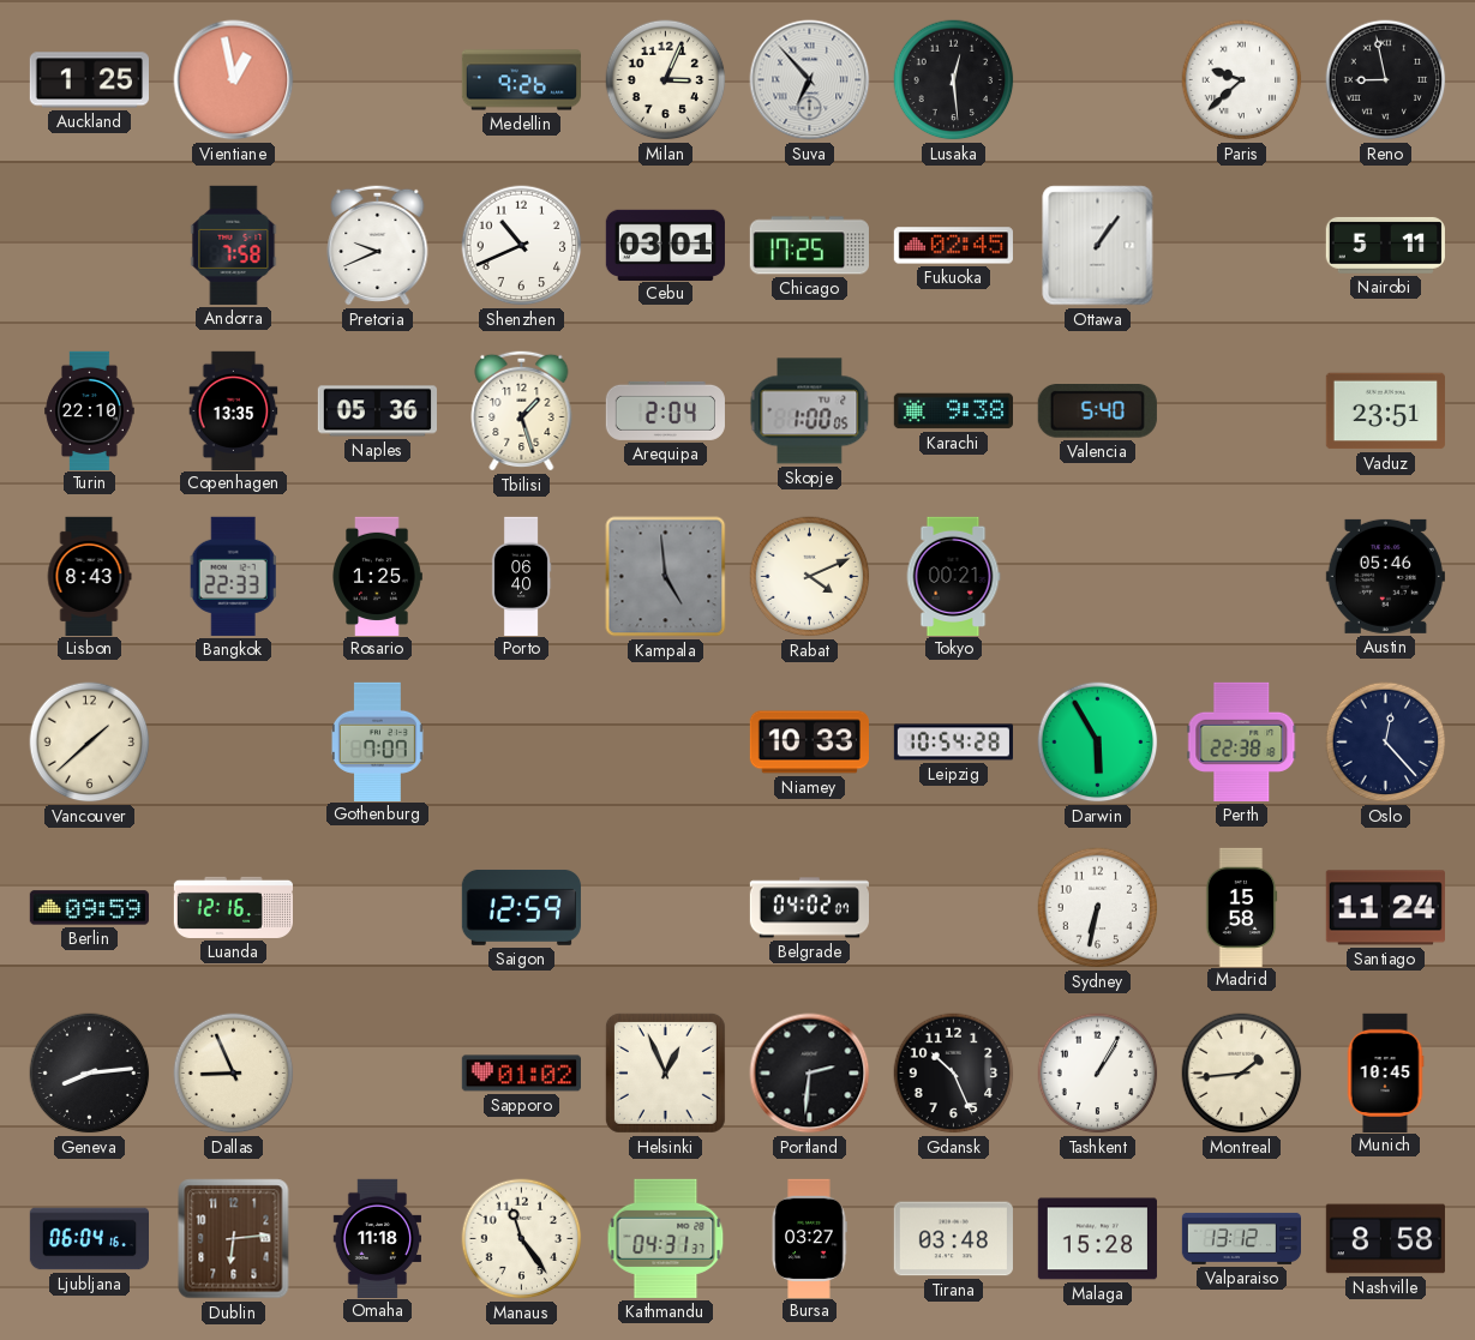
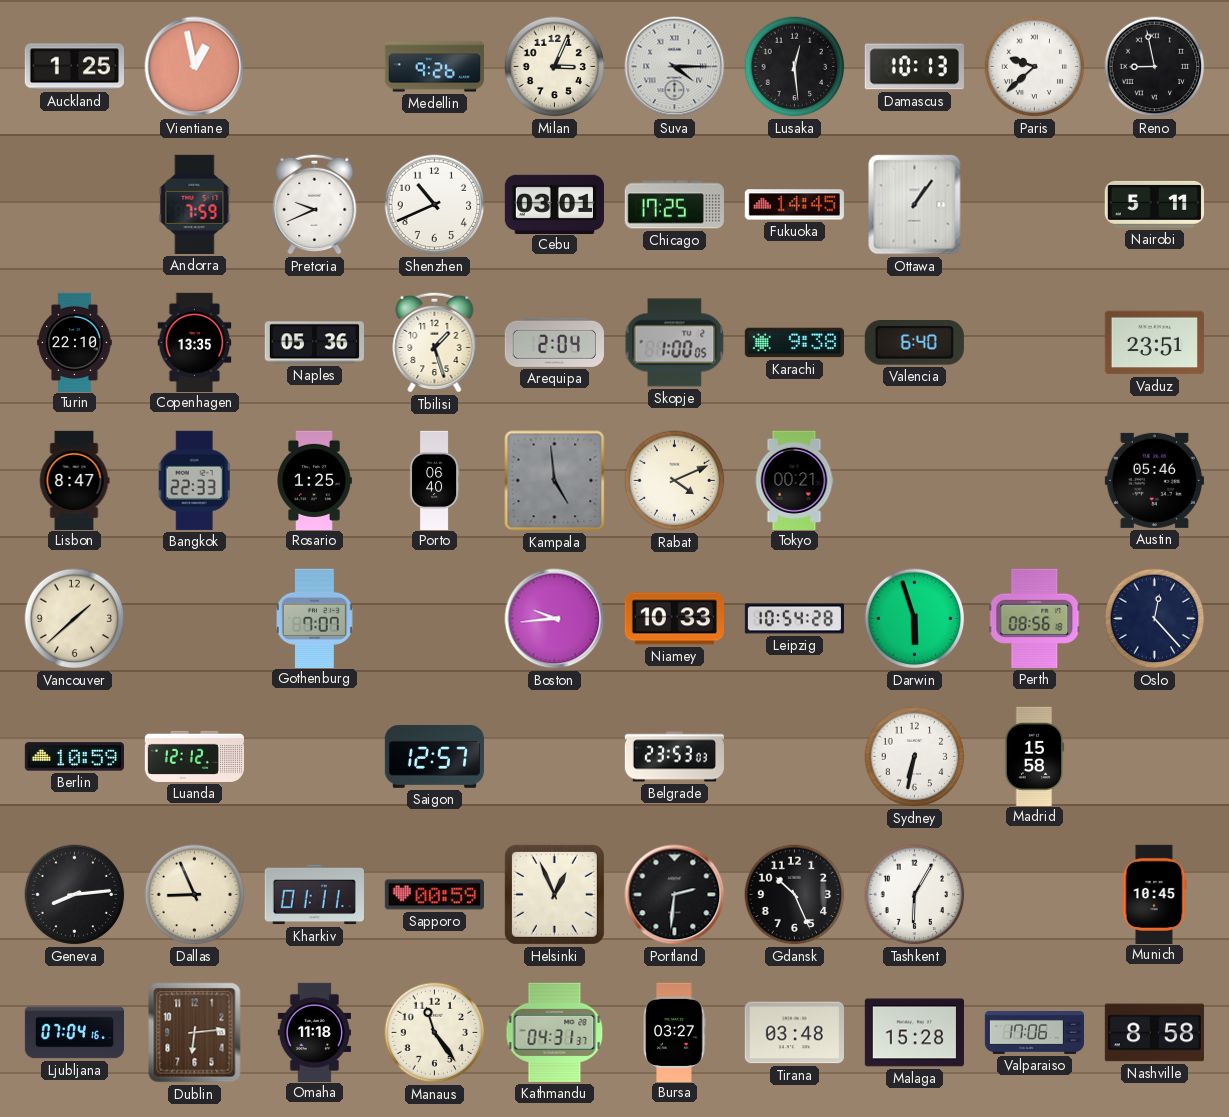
Suva: 6:53 -> 4:15
Damascus: none -> 10:13
Andorra: 7:58 -> 7:59
Fukuoka: 02:45 -> 14:45
Valencia: 5:40 -> 6:40
Lisbon: 8:43 -> 8:47
Boston: none -> 9:44
Darwin: 5:55 -> 5:57
Perth: 22:38 -> 08:56
Berlin: 09:59 -> 10:59
Luanda: 12:16 -> 12:12
Saigon: 12:59 -> 12:57
Belgrade: 04:02 -> 23:53
Santiago: 11:24 -> none
Kharkiv: none -> 01:11
Sapporo: 01:02 -> 00:59
Tashkent: 1:05 -> 6:05
Montreal: 1:44 -> none
Ljubljana: 06:04 -> 07:04
Valparaiso: 13:12 -> 17:06
